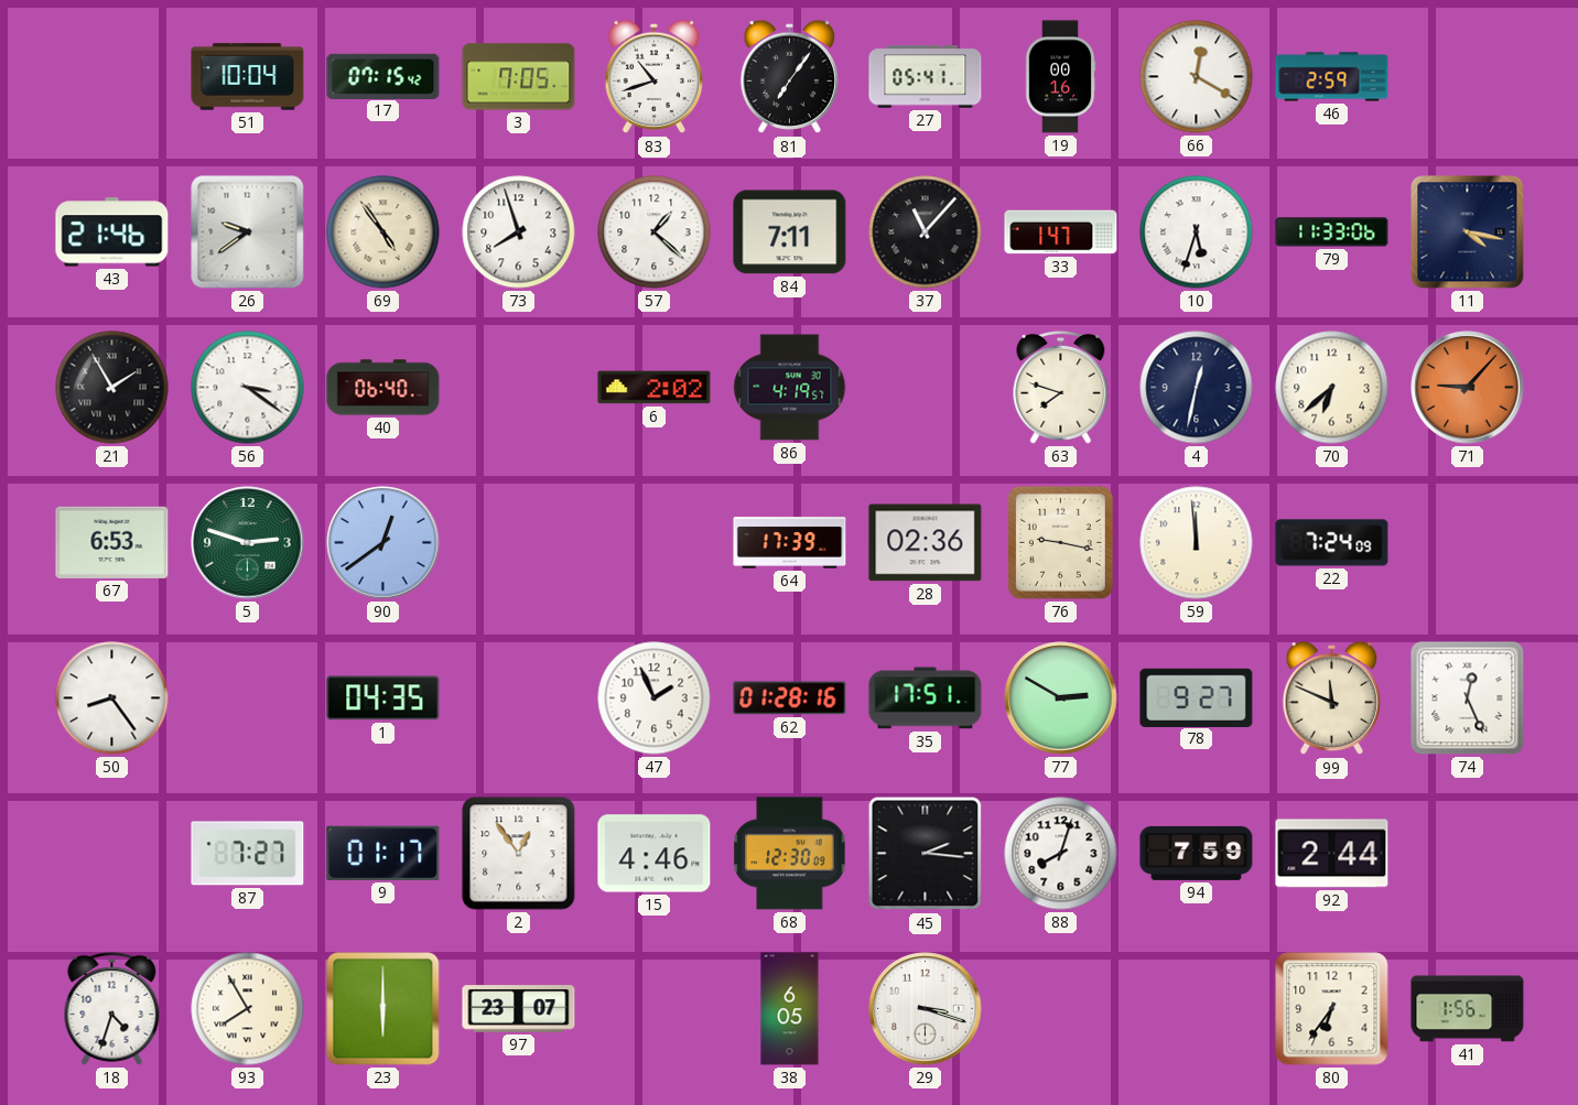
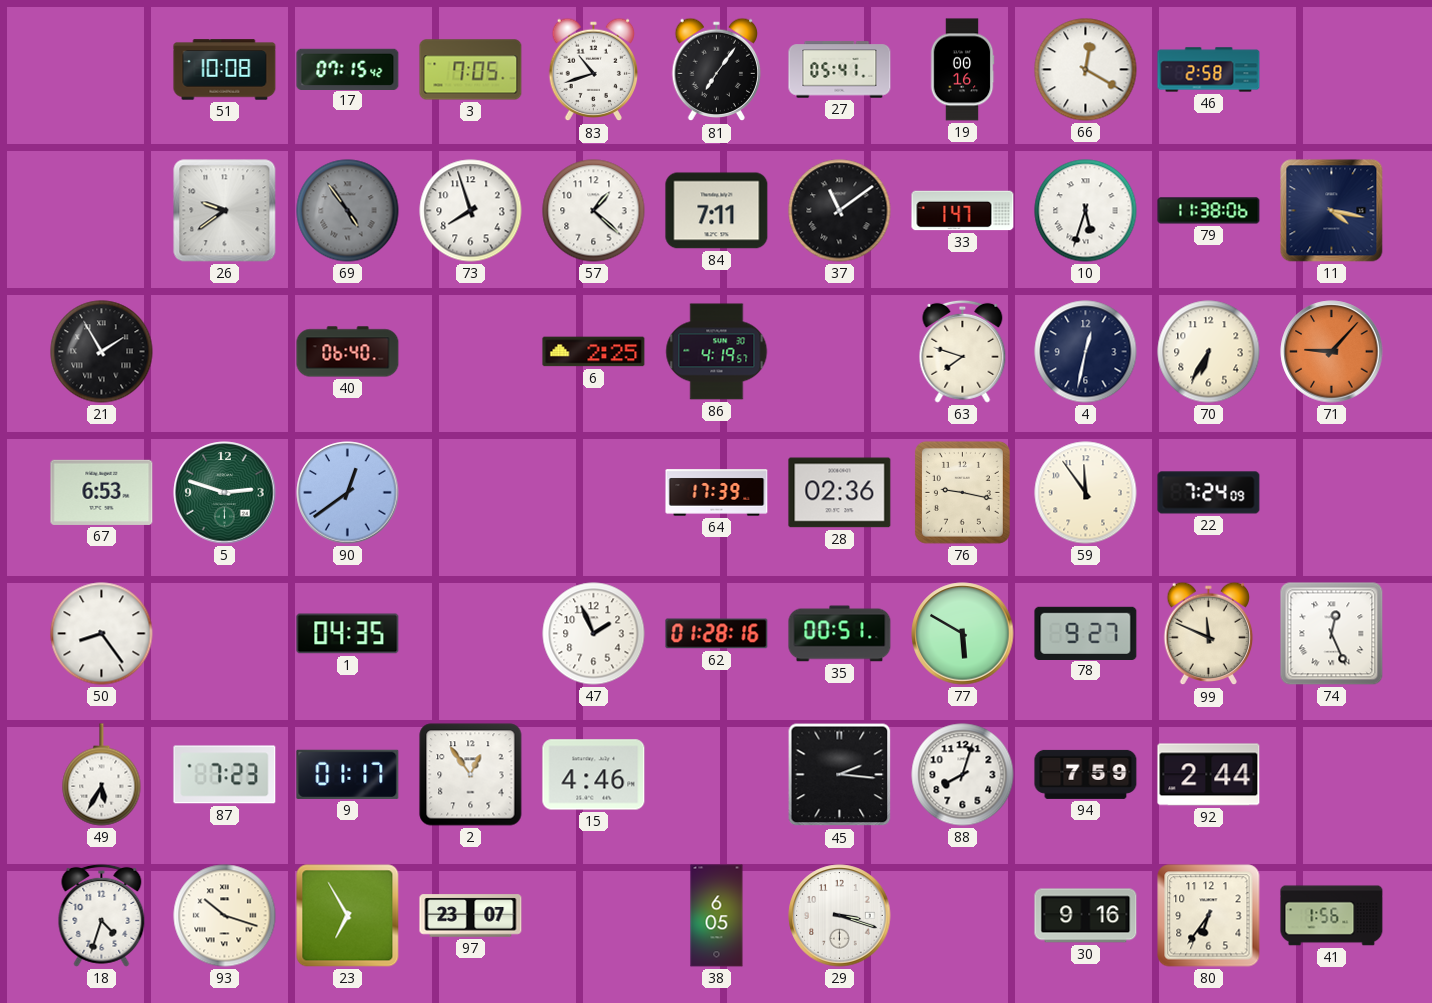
51: 10:04 -> 10:08
46: 2:59 -> 2:58
43: 21:46 -> none
69 dial: cream -> grey
37: 11:07 -> 11:09
79: 11:33 -> 11:38
56: 3:21 -> none
6: 2:02 -> 2:25
70: 6:38 -> 6:35
59: 11:59 -> 11:54
35: 17:51 -> 00:51
77: 2:50 -> 5:50
49: none -> 5:35
87: 7:27 -> 7:23
68: 12:30 -> none
93: 7:55 -> 10:18
23: 6:00 -> 6:55
30: none -> 9:16
